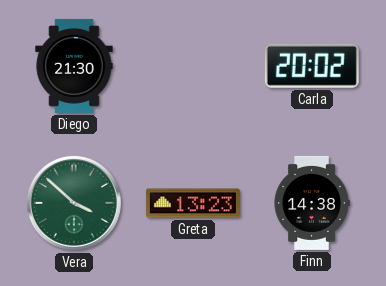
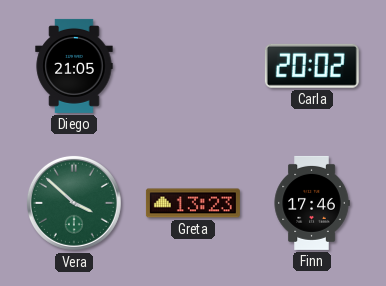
Diego: 21:30 -> 21:05
Finn: 14:38 -> 17:46
